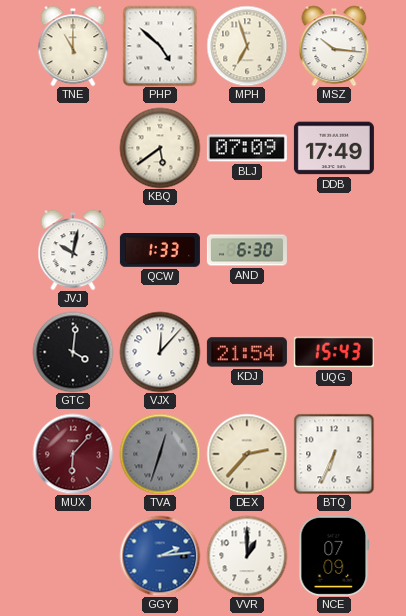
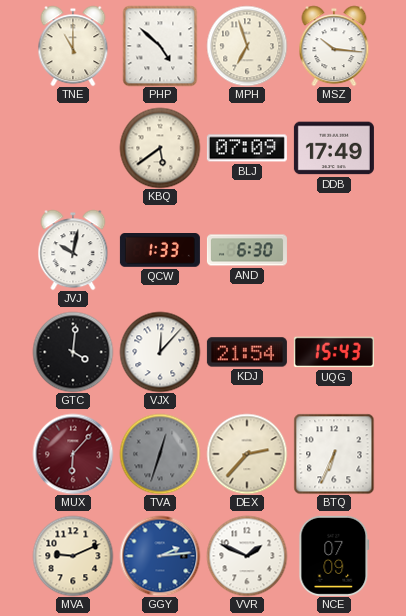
MVA: none -> 9:11
VVR: 1:00 -> 1:49
